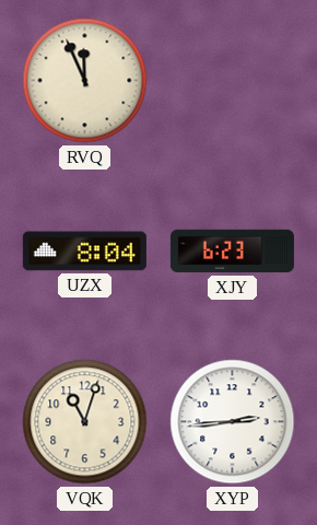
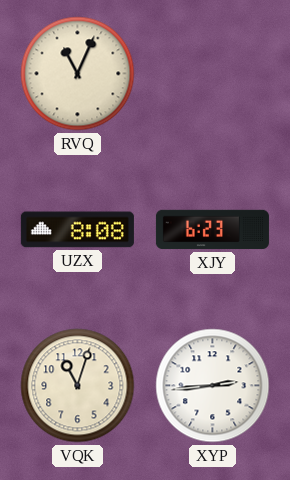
RVQ: 11:56 -> 11:04
UZX: 8:04 -> 8:08
